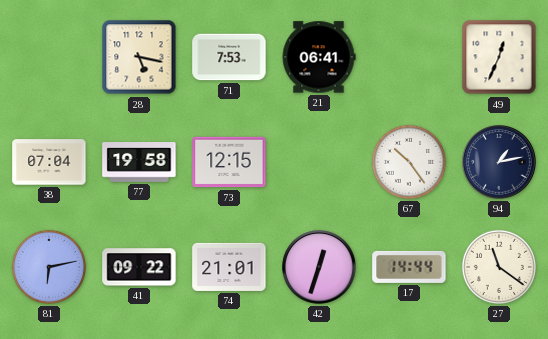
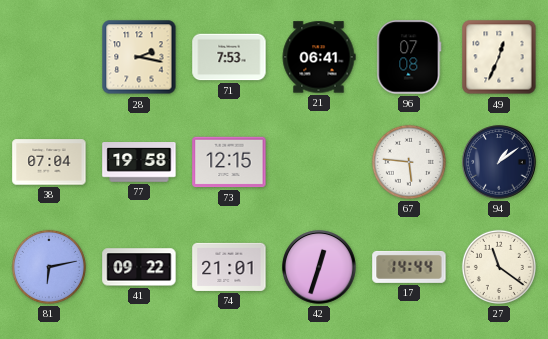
28: 5:17 -> 2:17
96: none -> 07:08
67: 10:24 -> 5:46
94: 1:13 -> 1:09
